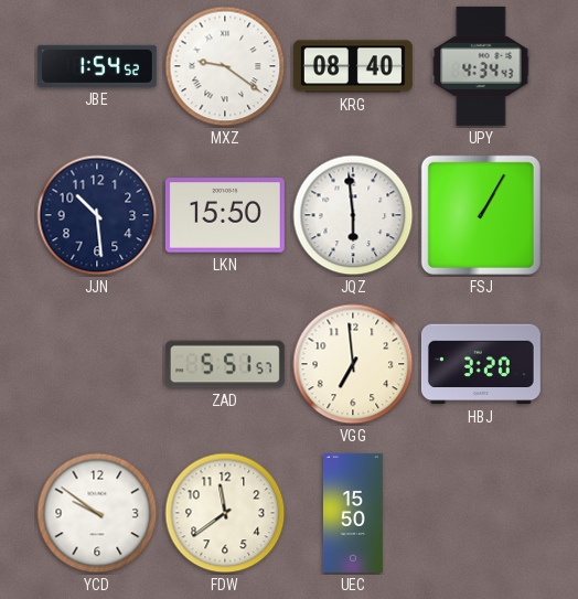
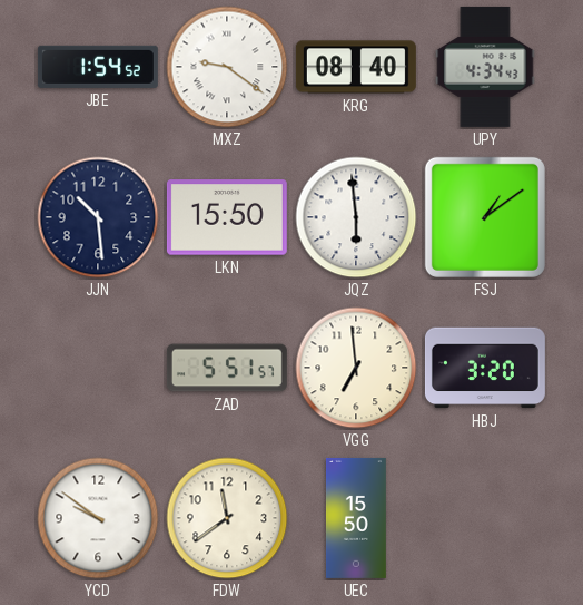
FSJ: 1:05 -> 1:09
